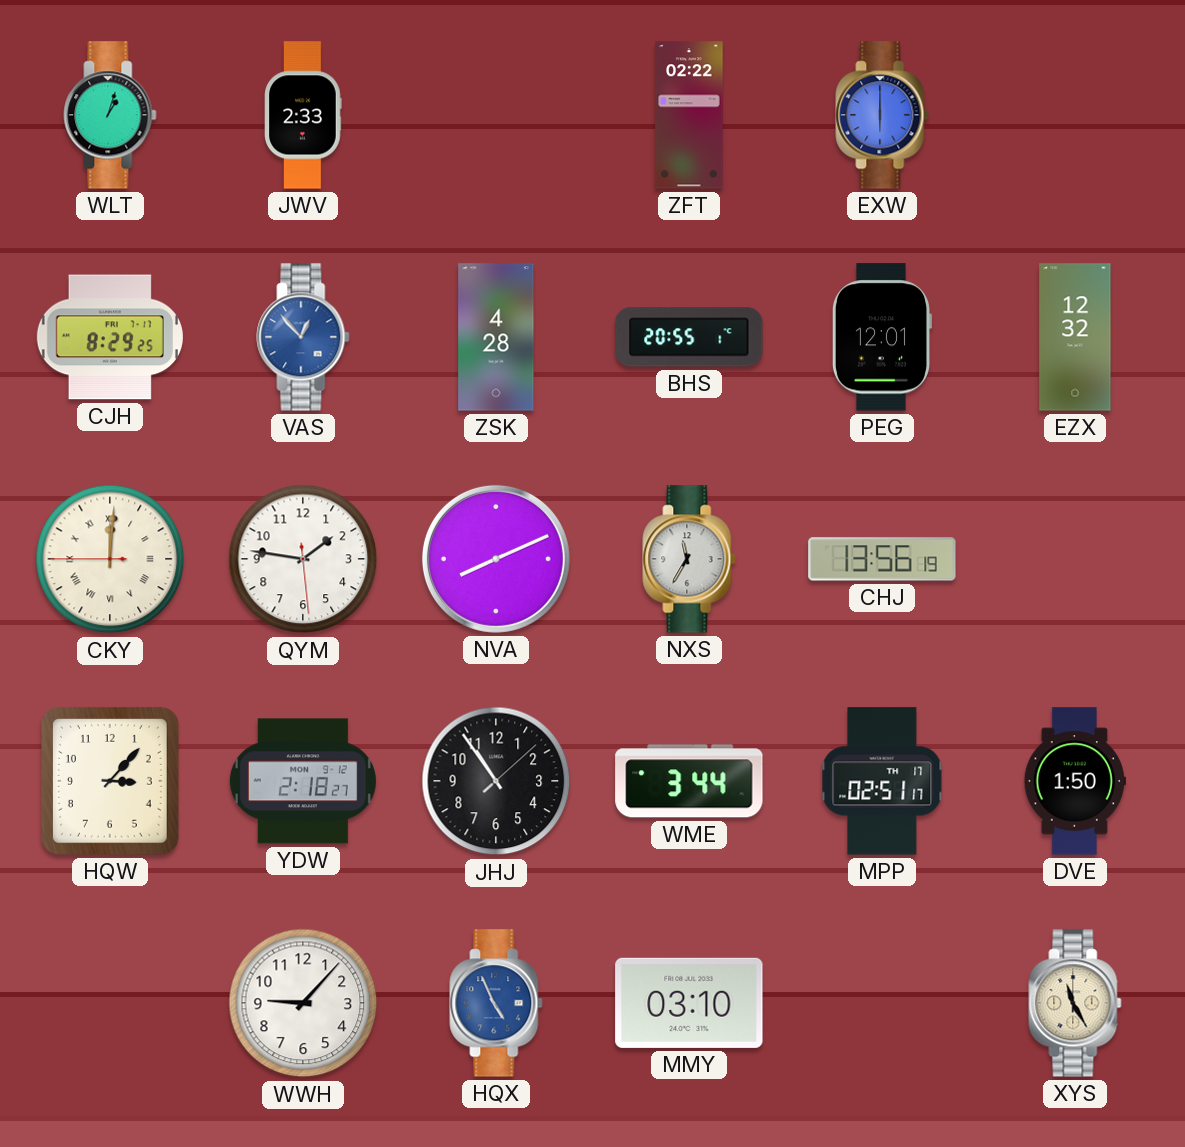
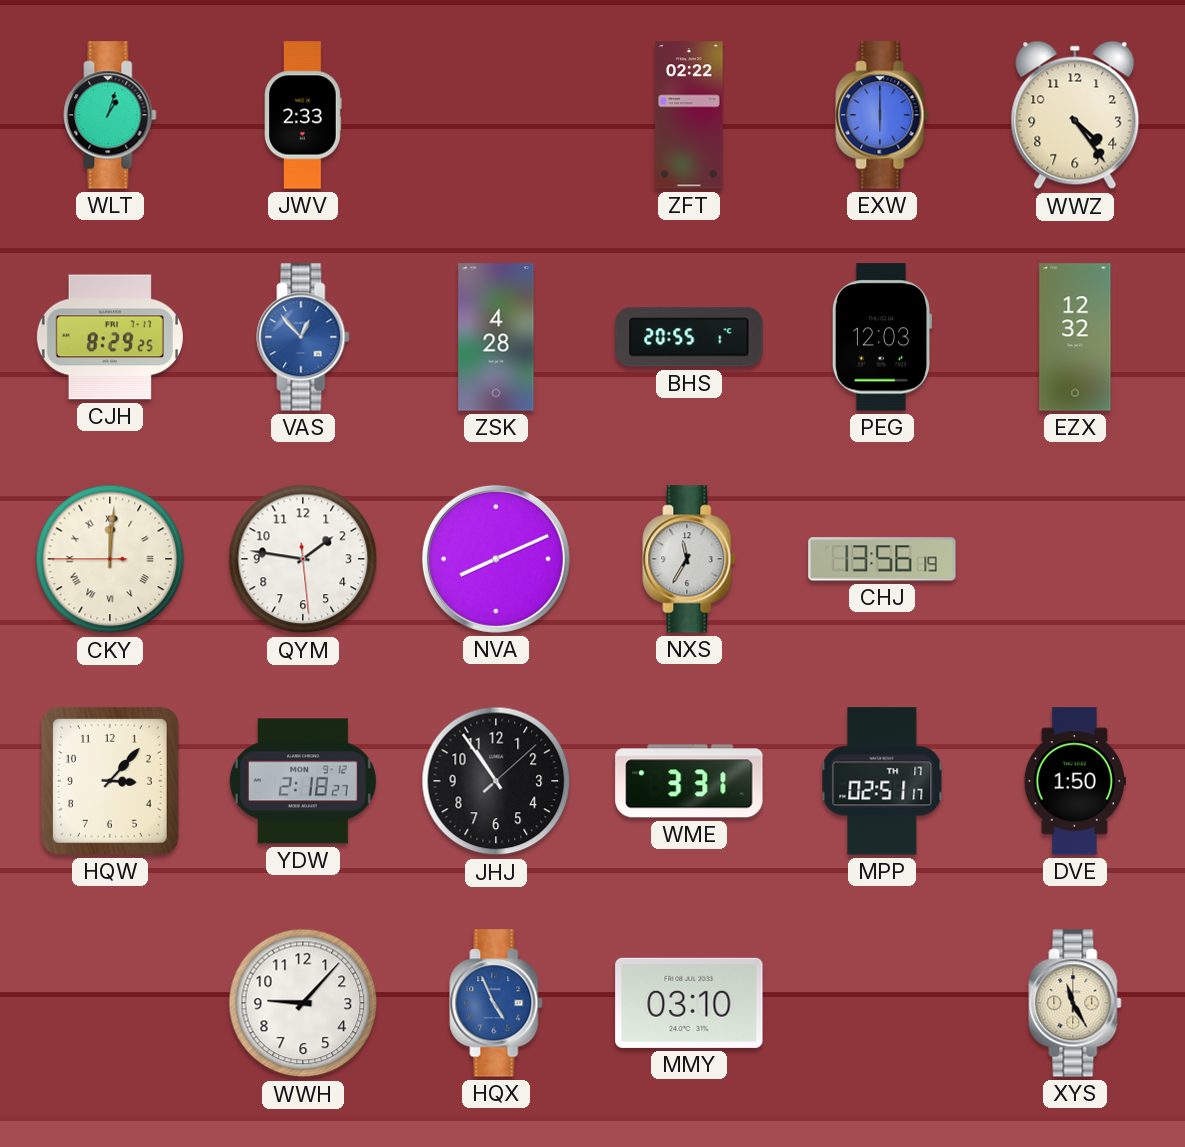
WWZ: none -> 4:24
PEG: 12:01 -> 12:03
WME: 3:44 -> 3:31
